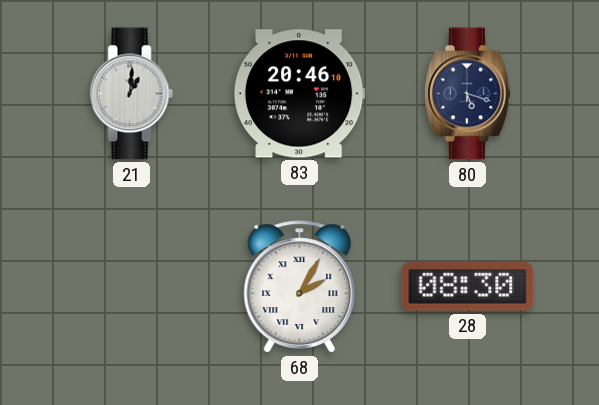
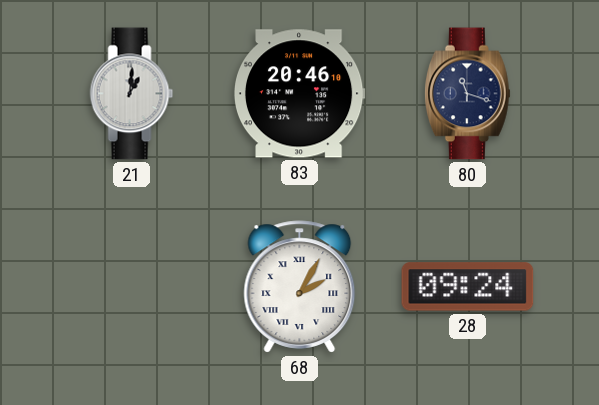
80: 5:18 -> 11:18
28: 08:30 -> 09:24
